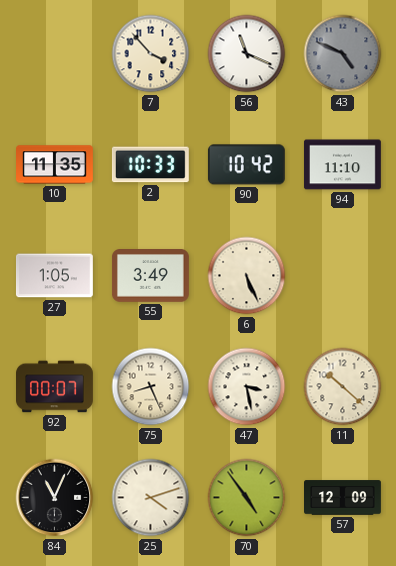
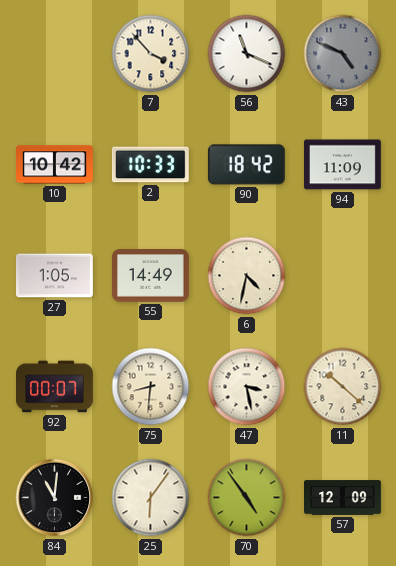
10: 11:35 -> 10:42
90: 10:42 -> 18:42
94: 11:10 -> 11:09
55: 3:49 -> 14:49
6: 5:26 -> 4:32
75: 8:26 -> 8:31
84: 11:04 -> 11:01
25: 4:12 -> 6:06
